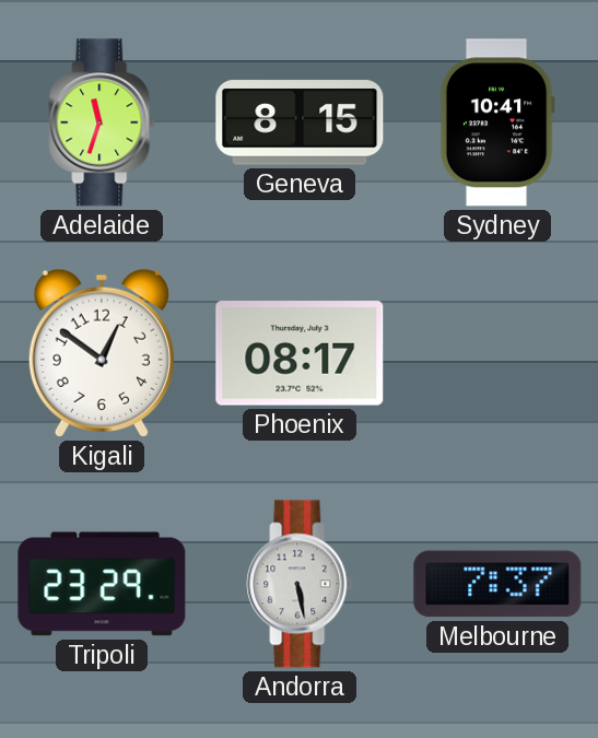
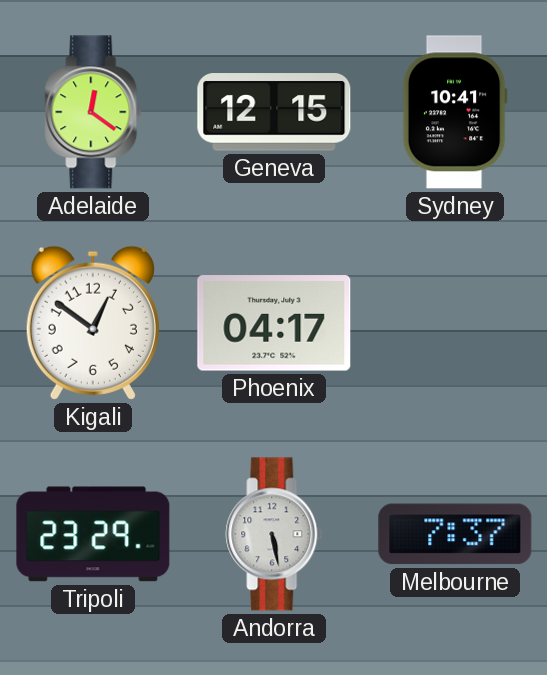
Adelaide: 11:33 -> 12:21
Geneva: 8:15 -> 12:15
Phoenix: 08:17 -> 04:17
